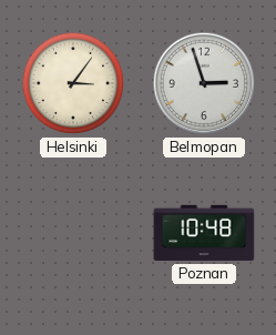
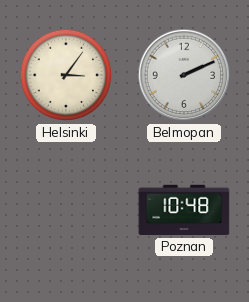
Belmopan: 2:57 -> 2:11
